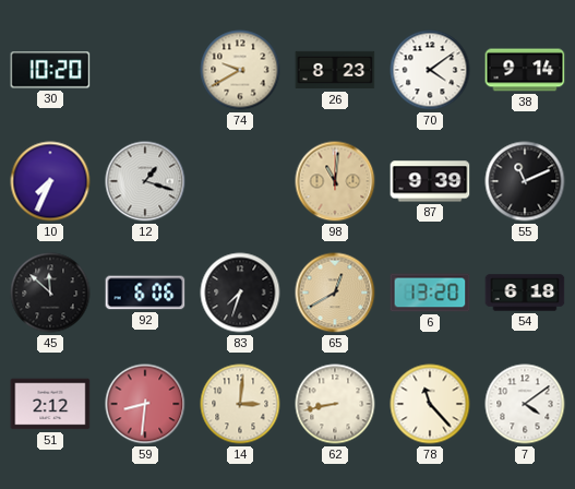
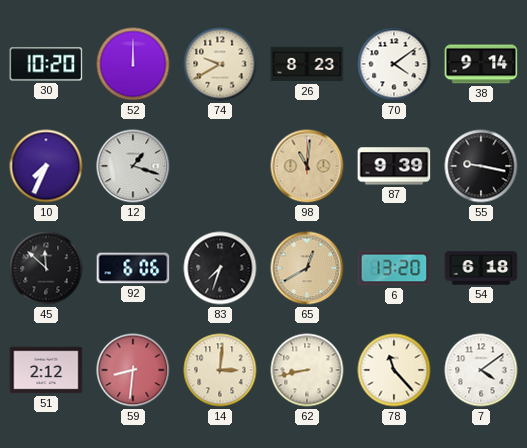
52: none -> 12:00
55: 11:11 -> 9:17
